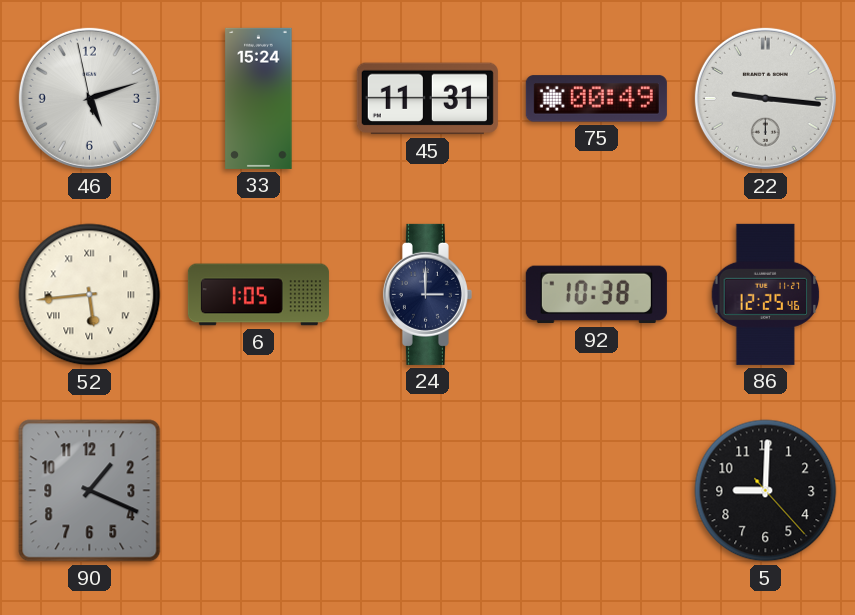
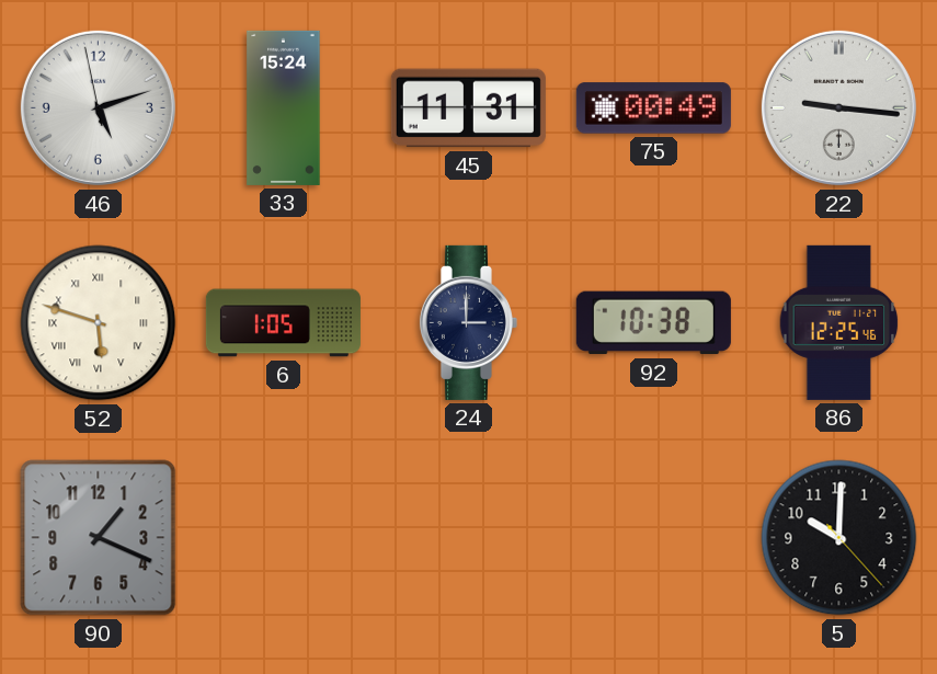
52: 5:44 -> 5:48
5: 9:00 -> 10:00
